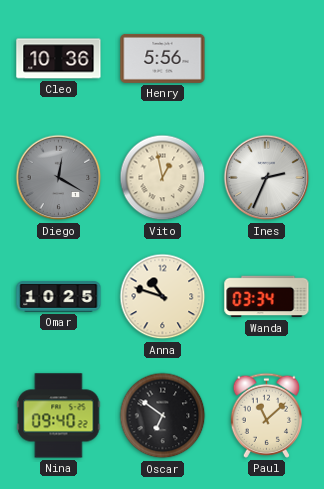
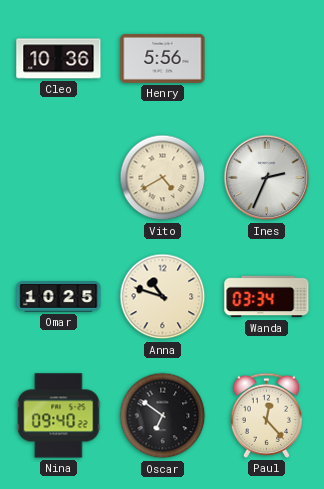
Diego: 12:20 -> none
Vito: 12:58 -> 4:40
Paul: 11:08 -> 12:23
